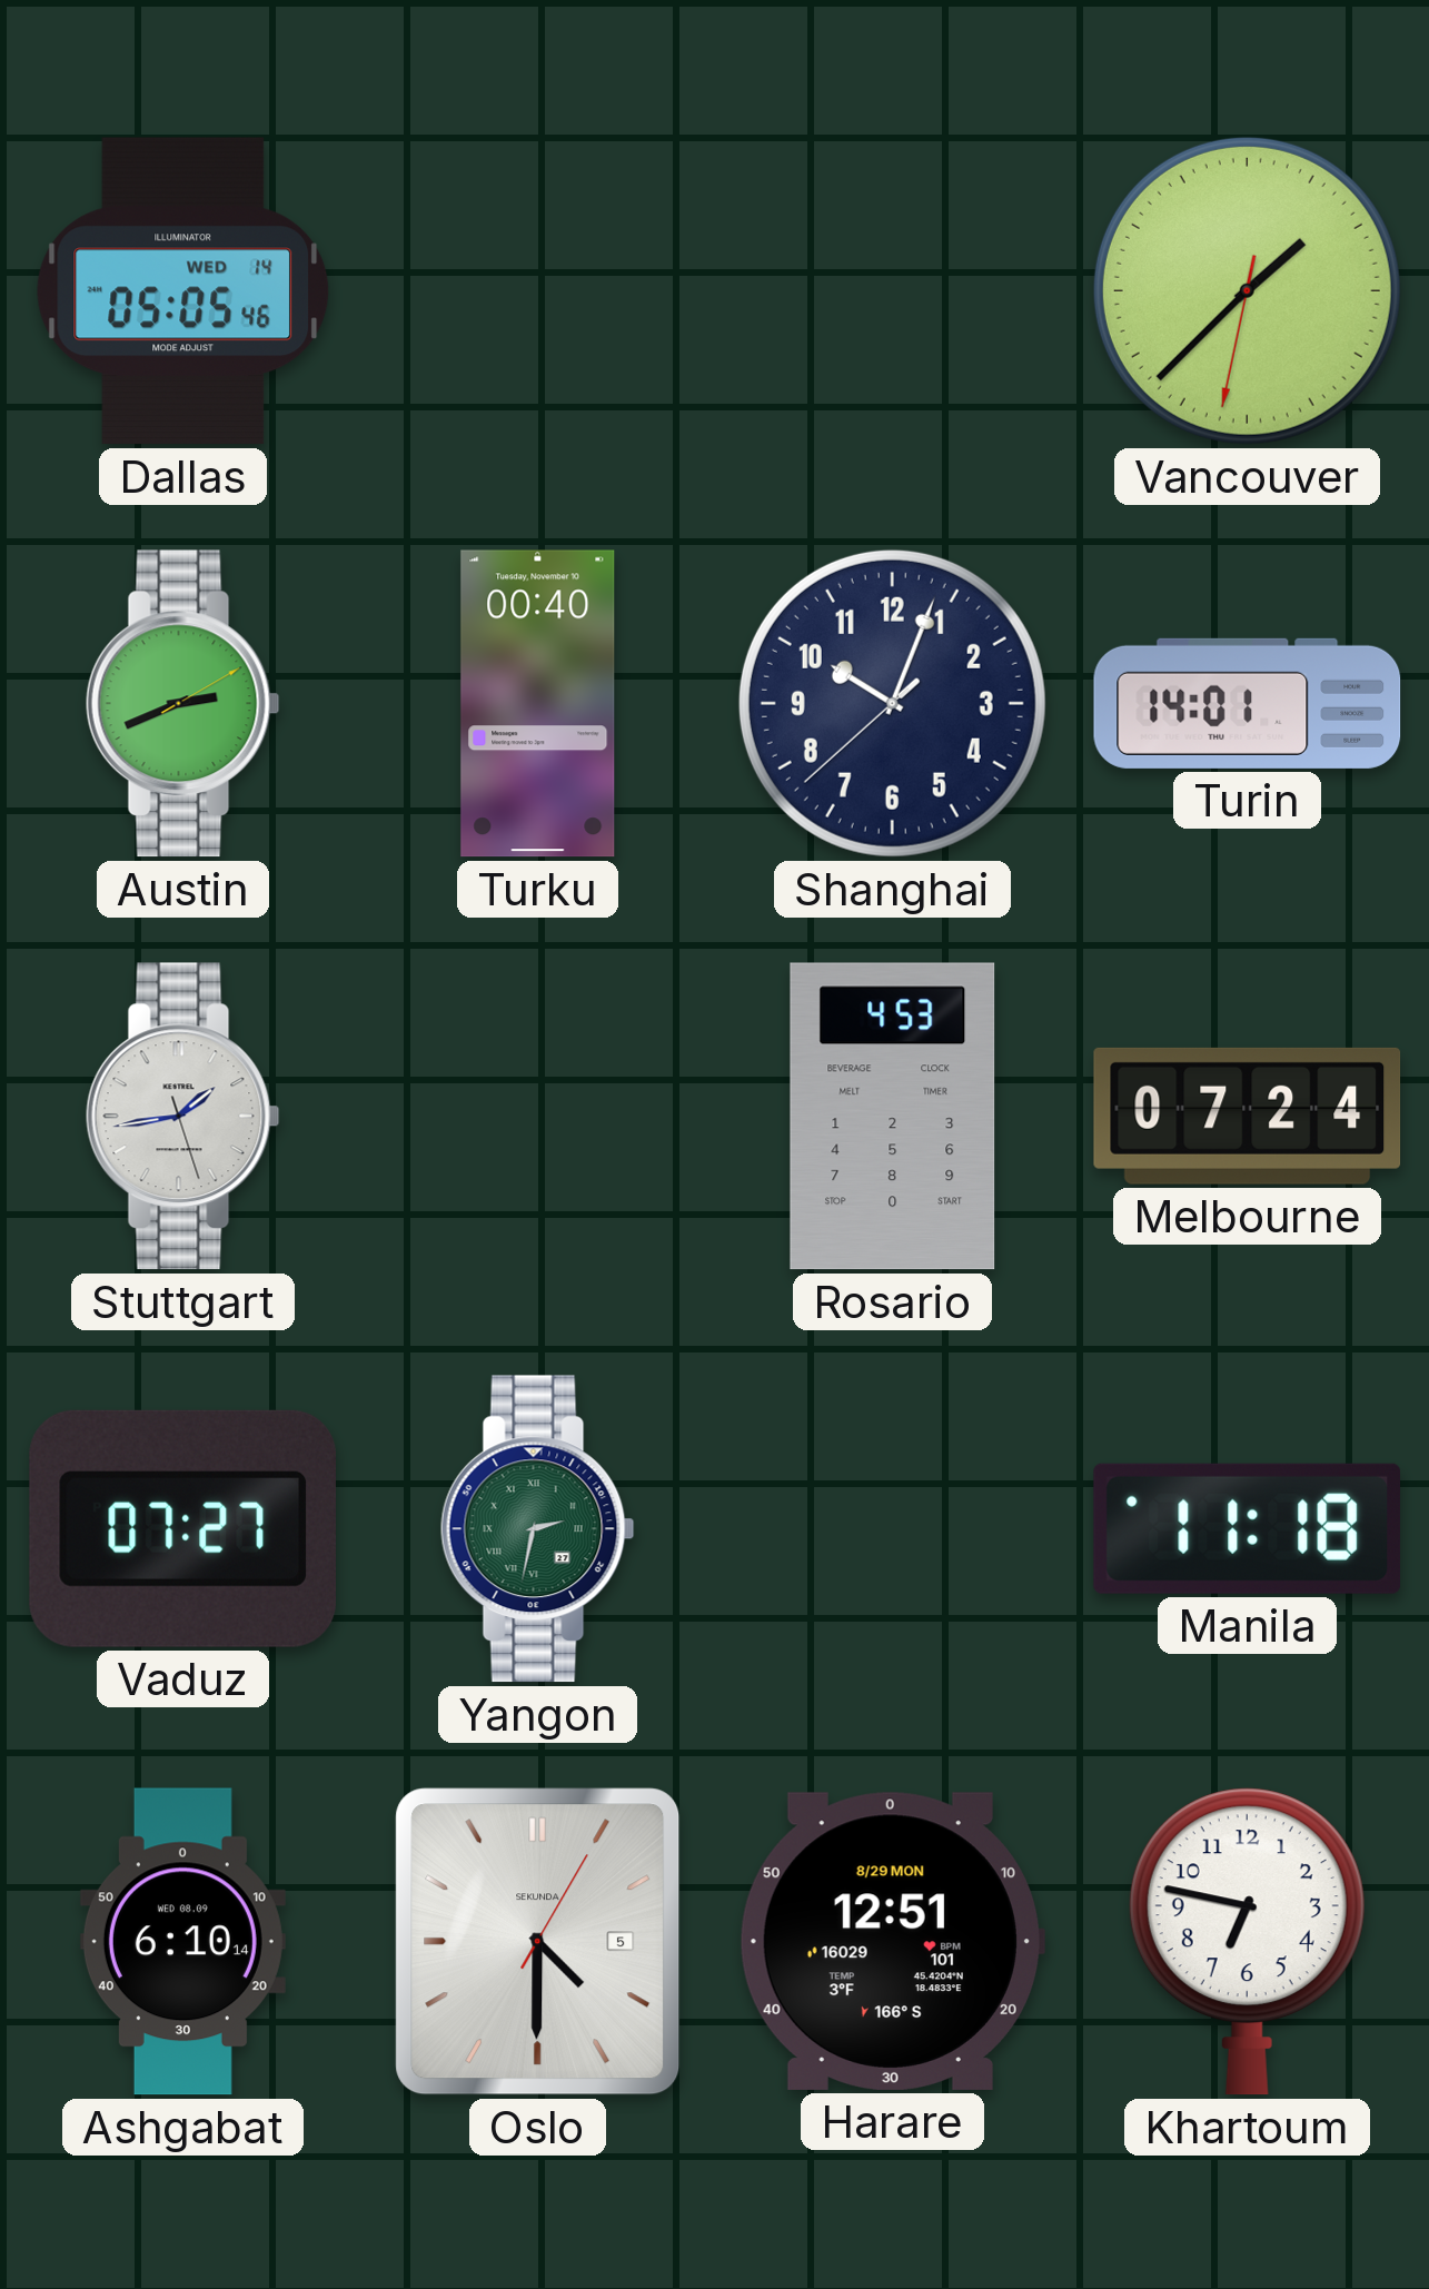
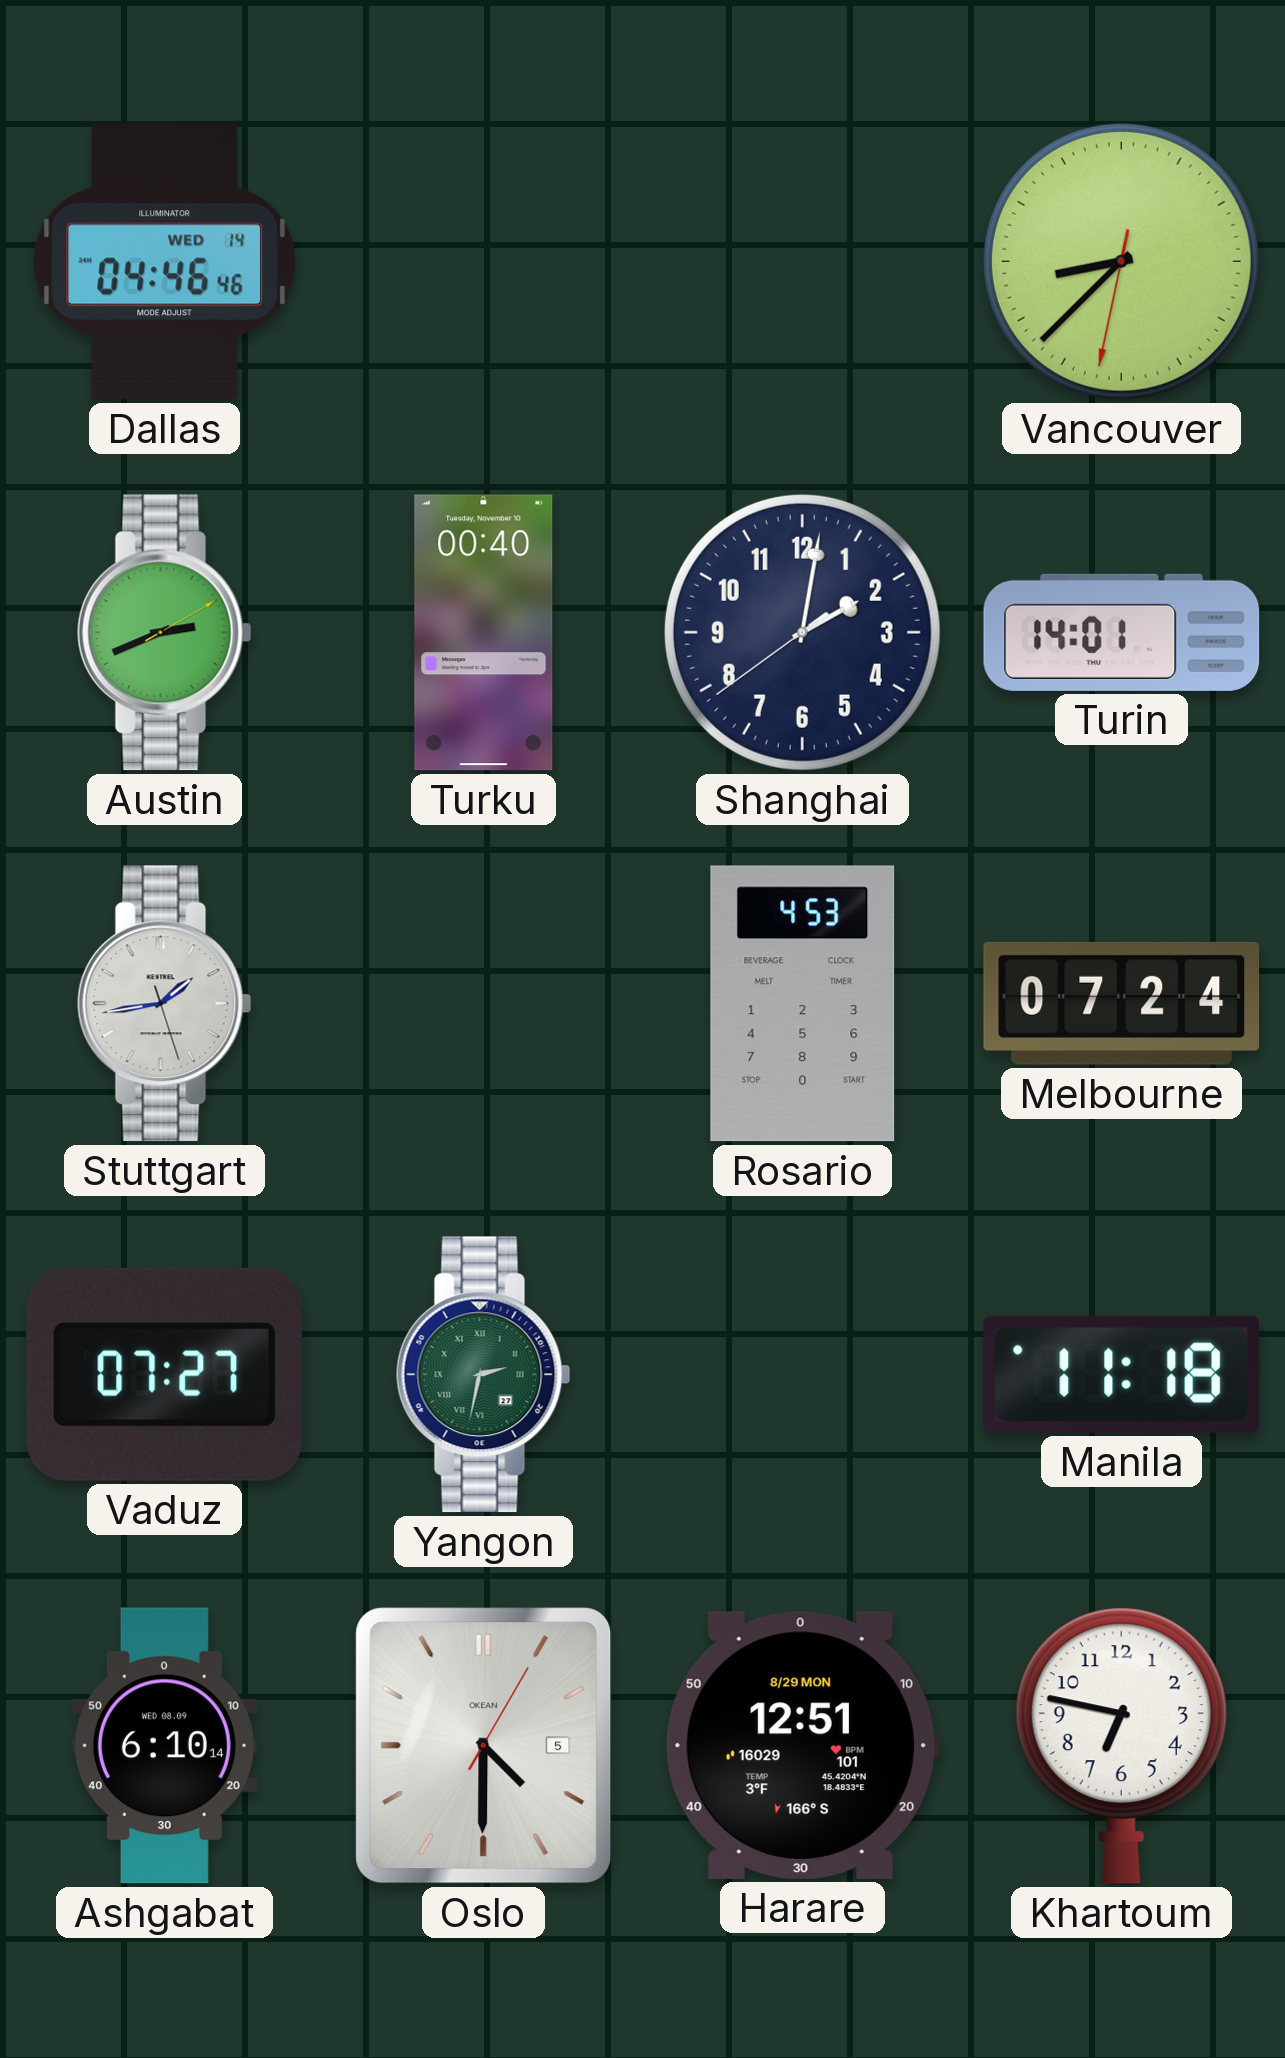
Dallas: 05:05 -> 04:46
Vancouver: 1:37 -> 8:37
Shanghai: 10:03 -> 2:01
Oslo brand: SEKUNDA -> OKEAN
